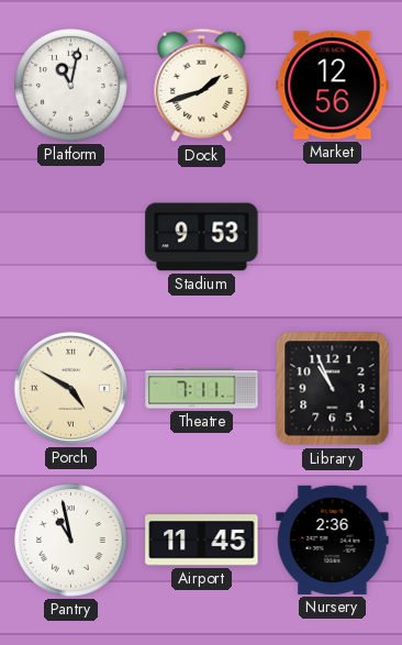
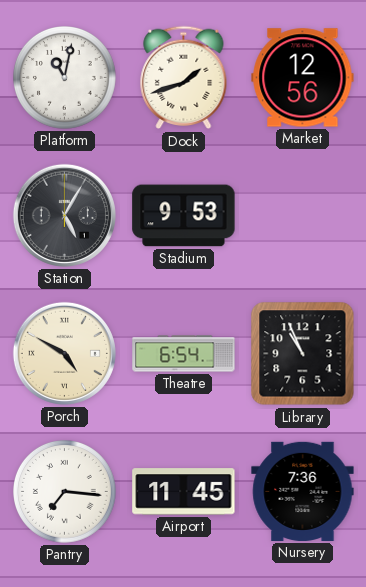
Station: none -> 5:05
Theatre: 7:11 -> 6:54
Pantry: 10:58 -> 7:16
Nursery: 2:36 -> 7:36
